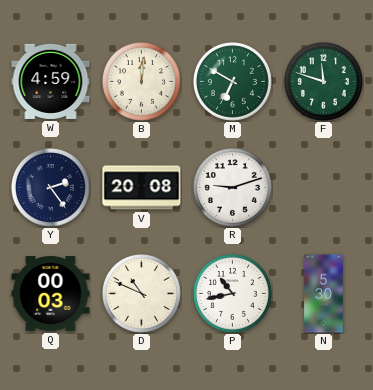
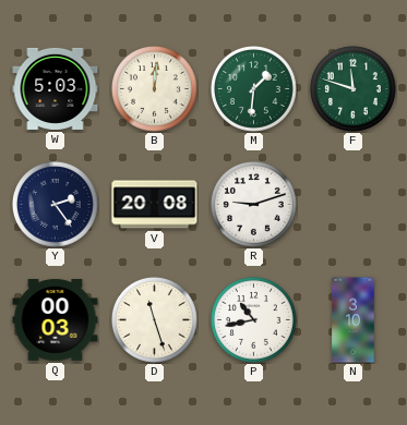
W: 4:59 -> 5:03
M: 6:50 -> 1:31
D: 10:49 -> 11:27
N: 5:30 -> 3:10
